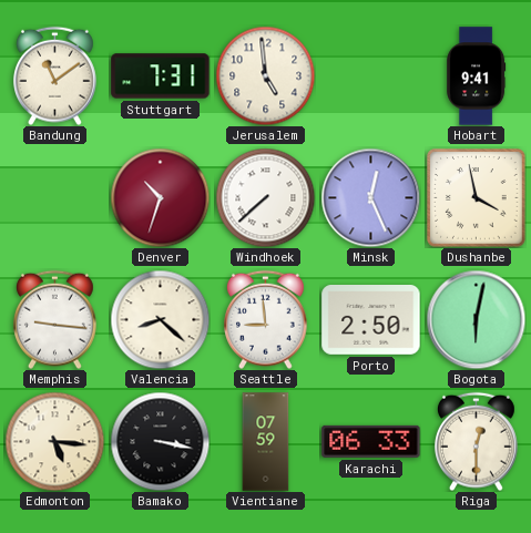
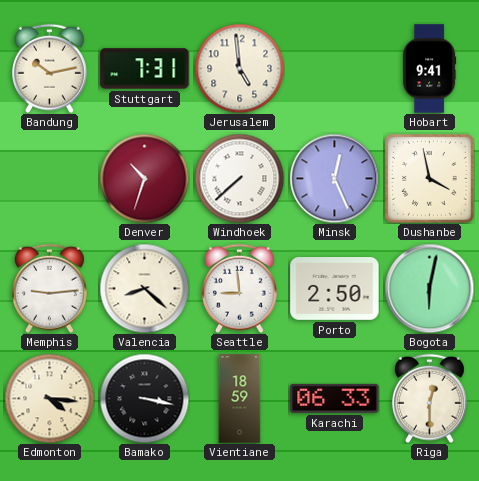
Bandung: 11:09 -> 10:13
Memphis: 9:16 -> 9:14
Edmonton: 5:16 -> 4:16
Vientiane: 07:59 -> 18:59
